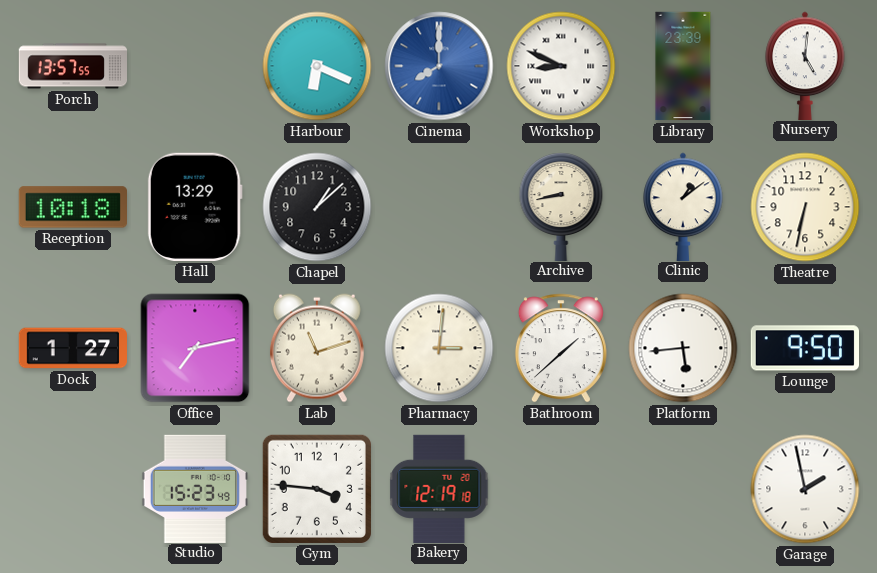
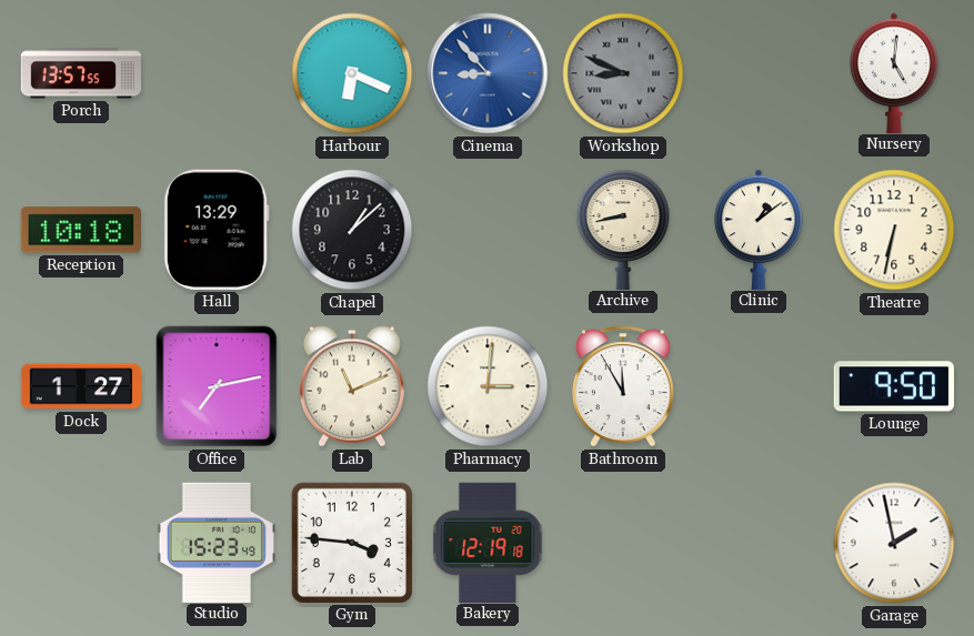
Cinema: 8:00 -> 8:53
Workshop dial: white -> grey
Library: 23:39 -> none
Lab: 11:12 -> 11:11
Bathroom: 1:38 -> 11:55
Platform: 5:44 -> none
